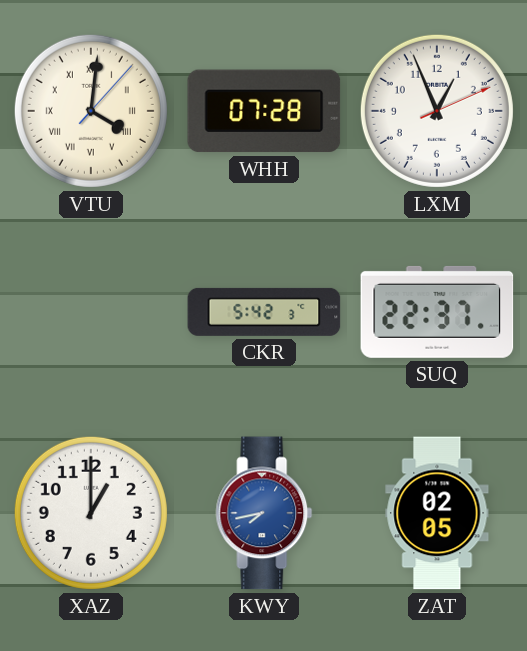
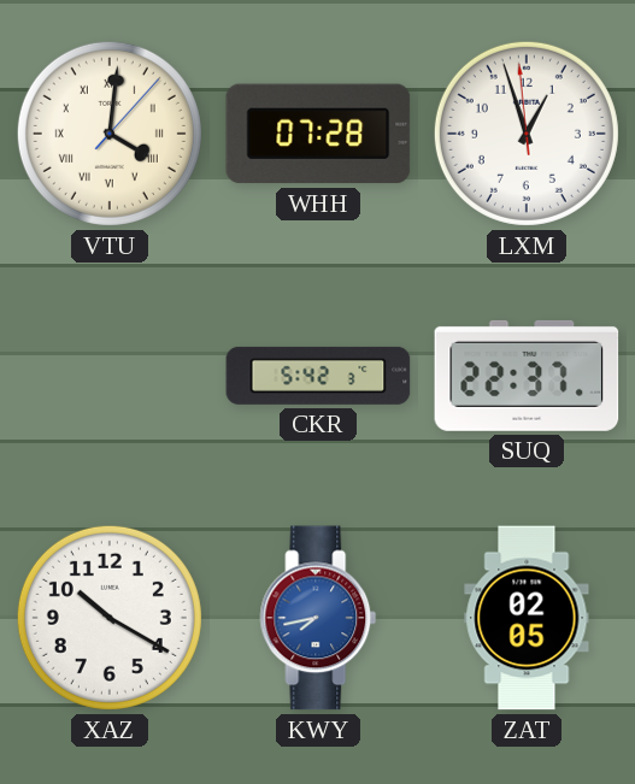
LXM: 12:56:11 -> 12:56:59
XAZ: 1:00 -> 10:20
